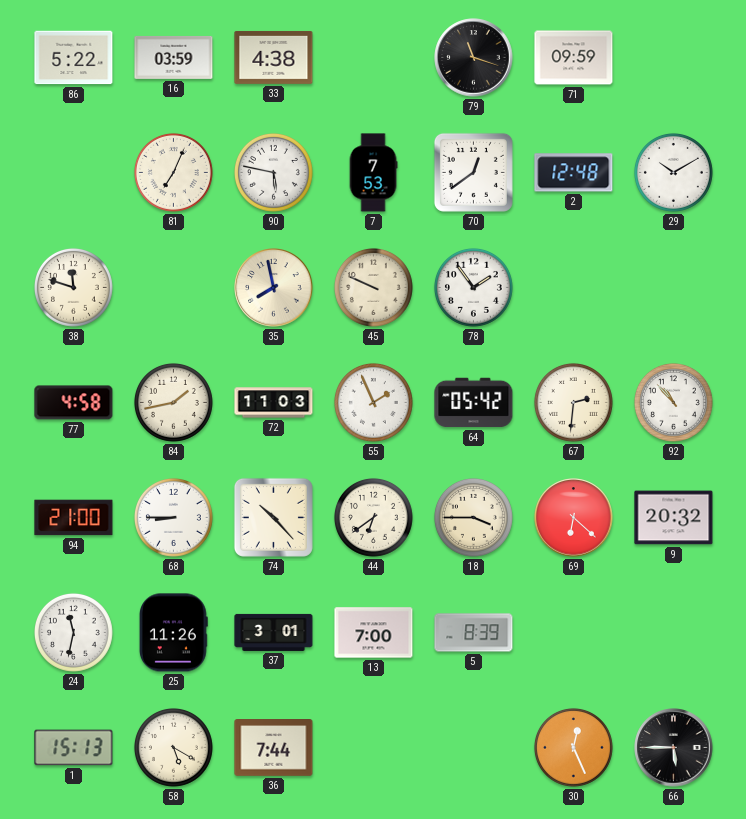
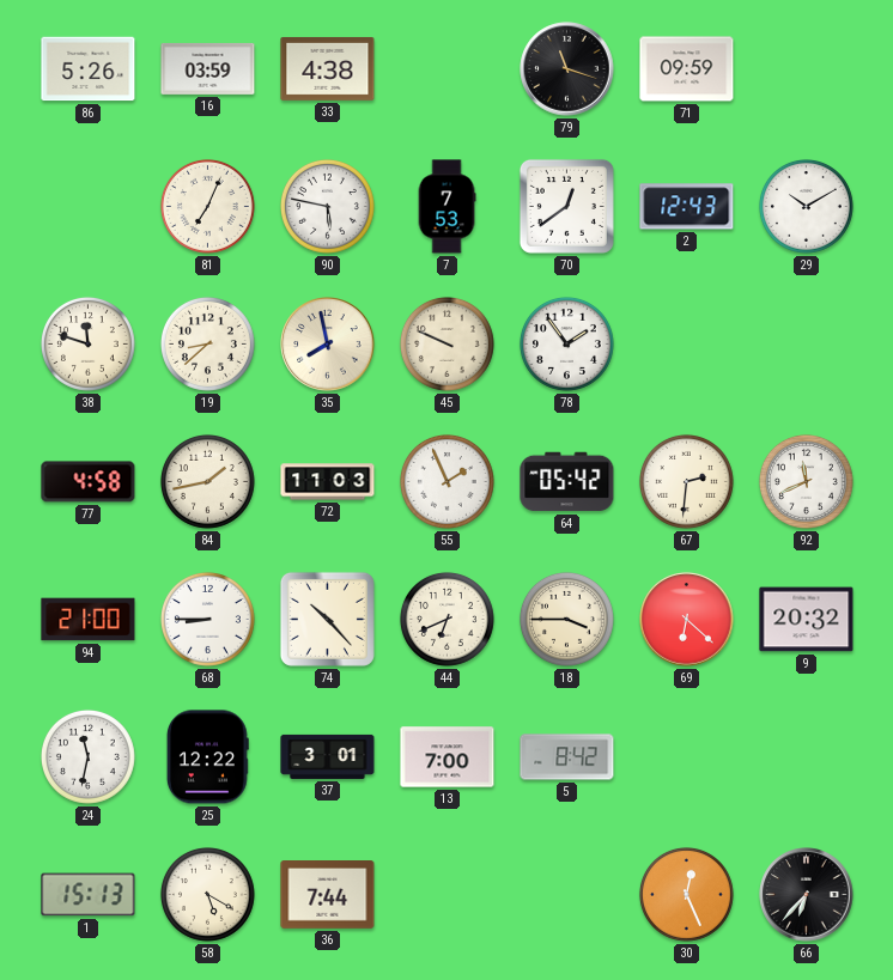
86: 5:22 -> 5:26
2: 12:48 -> 12:43
19: none -> 8:38
92: 10:53 -> 11:41
44: 6:39 -> 6:41
25: 11:26 -> 12:22
5: 8:39 -> 8:42
66: 5:45 -> 6:37
